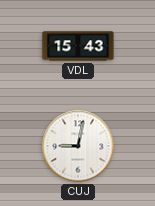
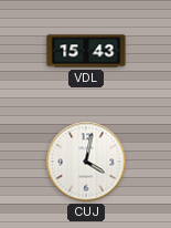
CUJ: 9:02 -> 4:02
